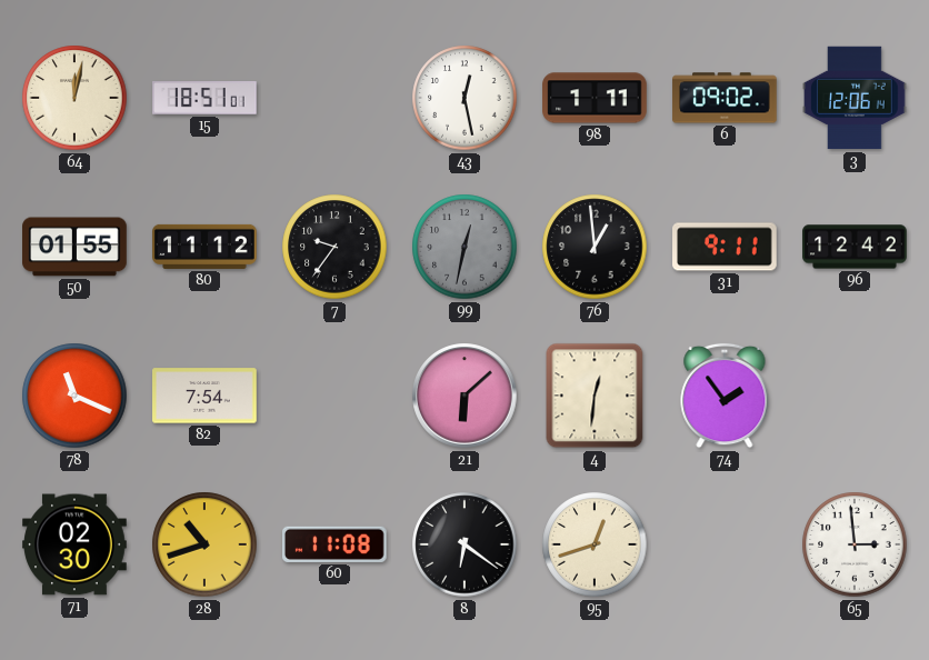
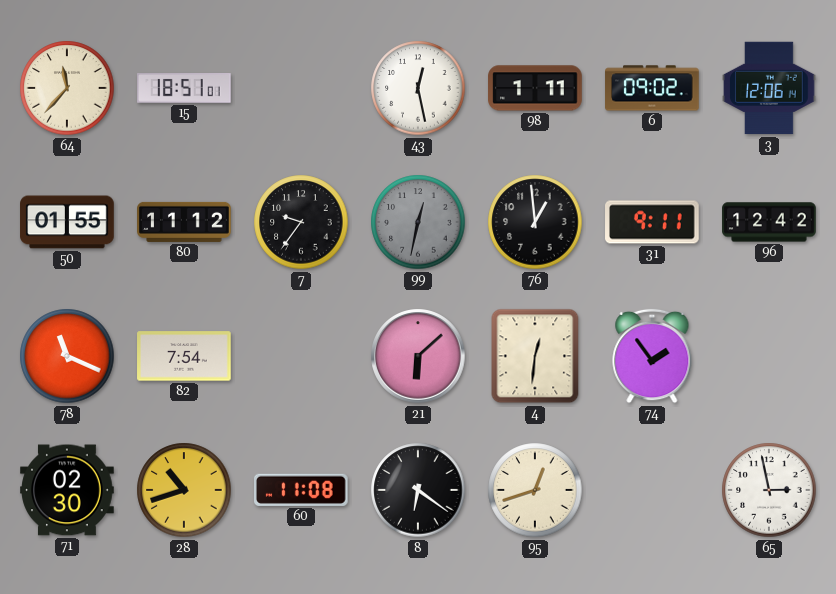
64: 12:02 -> 11:37
65: 2:59 -> 2:58
